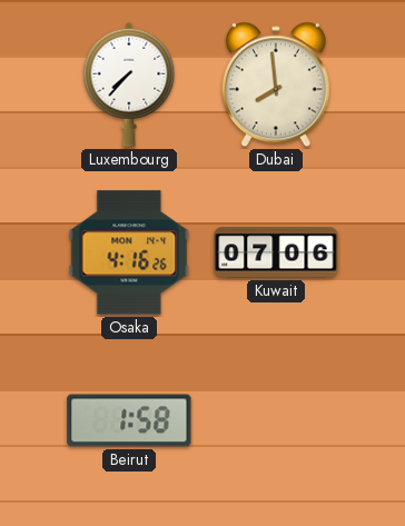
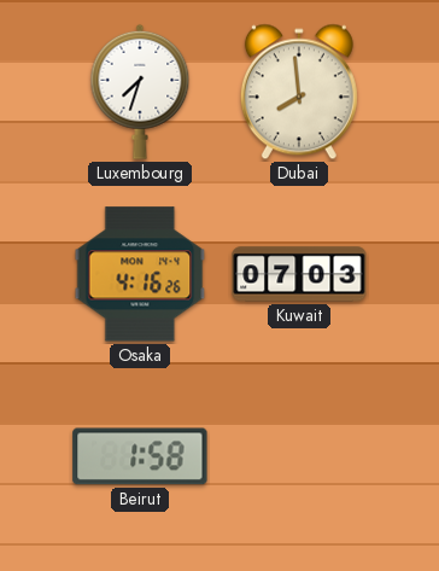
Luxembourg: 7:37 -> 7:33
Kuwait: 07:06 -> 07:03
